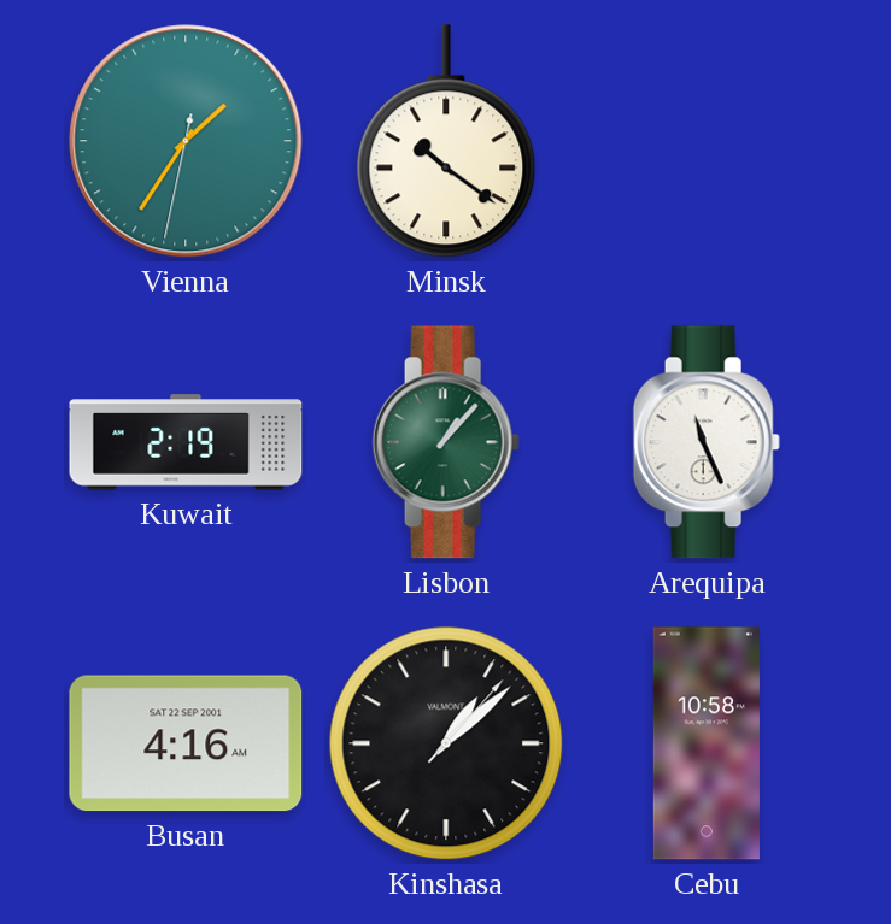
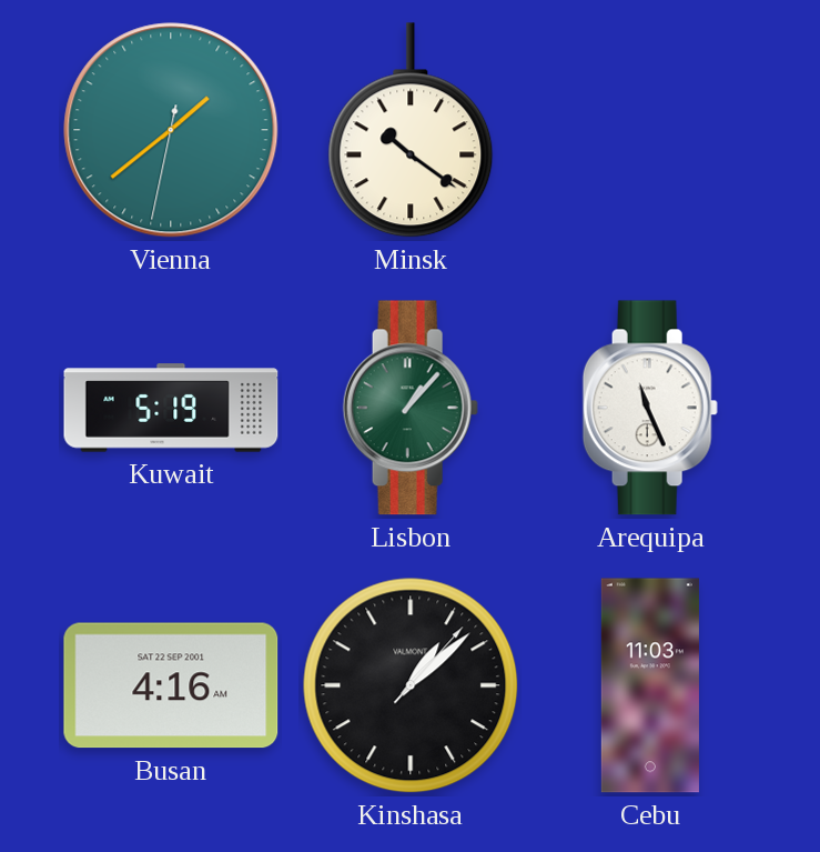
Vienna: 1:35 -> 1:38
Kuwait: 2:19 -> 5:19
Cebu: 10:58 -> 11:03
